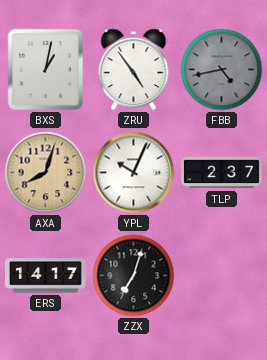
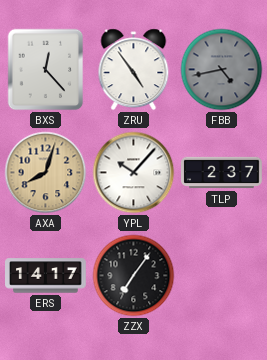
BXS: 1:02 -> 12:23
YPL: 10:04 -> 10:07
ZZX: 7:03 -> 7:06
